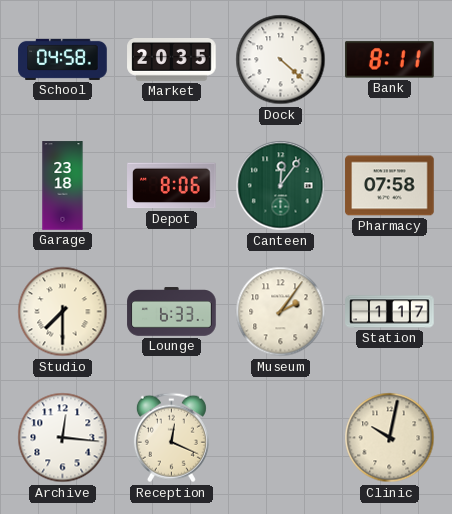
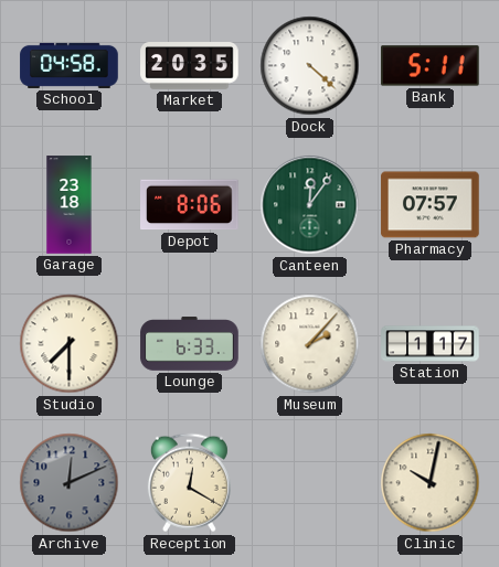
Bank: 8:11 -> 5:11
Pharmacy: 07:58 -> 07:57
Museum: 2:06 -> 2:07
Archive: 12:16 -> 12:11
Archive dial: white -> grey
Reception: 12:19 -> 12:20
